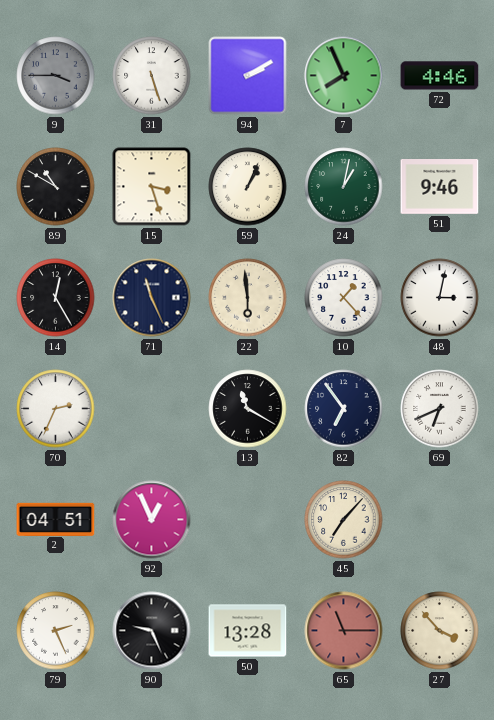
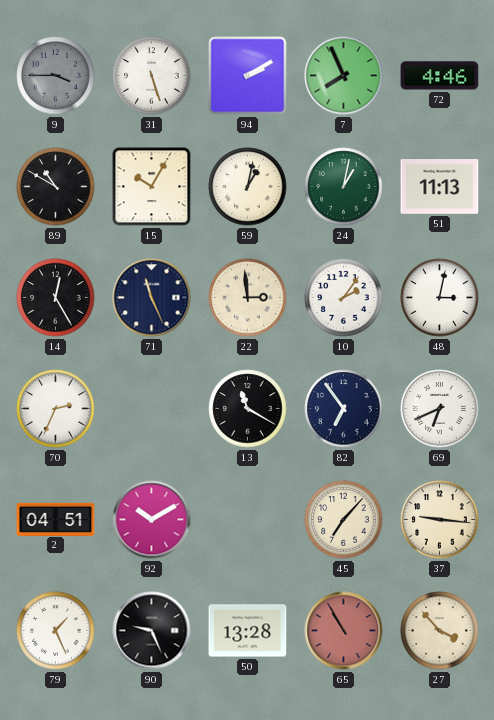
15: 3:27 -> 10:05
59: 1:04 -> 1:02
51: 9:46 -> 11:13
22: 5:59 -> 2:59
10: 1:23 -> 2:06
92: 12:56 -> 10:10
37: none -> 9:16
79: 2:26 -> 1:26
65: 11:15 -> 10:55
